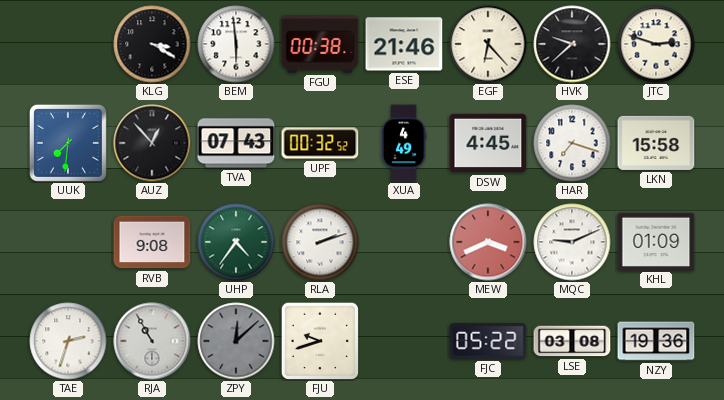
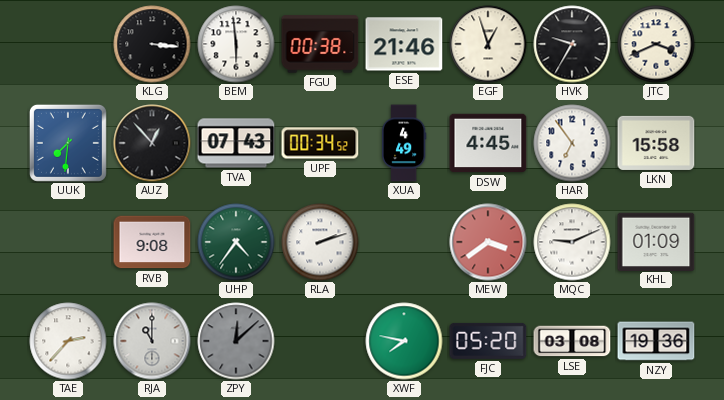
KLG: 3:20 -> 3:16
EGF: 6:23 -> 12:57
HVK: 9:38 -> 9:35
JTC: 2:48 -> 3:41
UPF: 00:32 -> 00:34
HAR: 7:18 -> 6:54
MEW: 3:41 -> 3:39
TAE: 2:33 -> 2:37
RJA: 10:55 -> 11:00
FJU: 9:42 -> none
XWF: none -> 7:47
FJC: 05:22 -> 05:20
